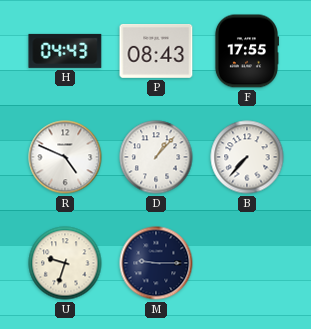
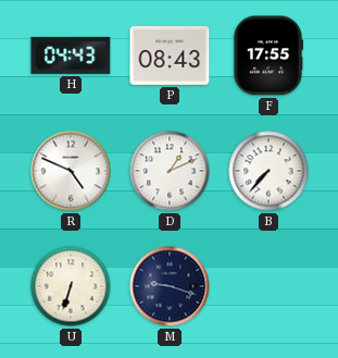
D: 1:07 -> 1:11
U: 9:33 -> 6:33
M: 9:15 -> 9:18
